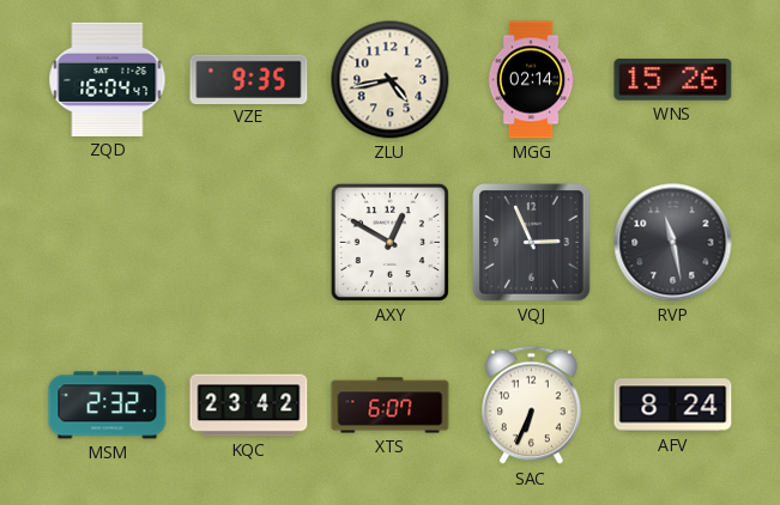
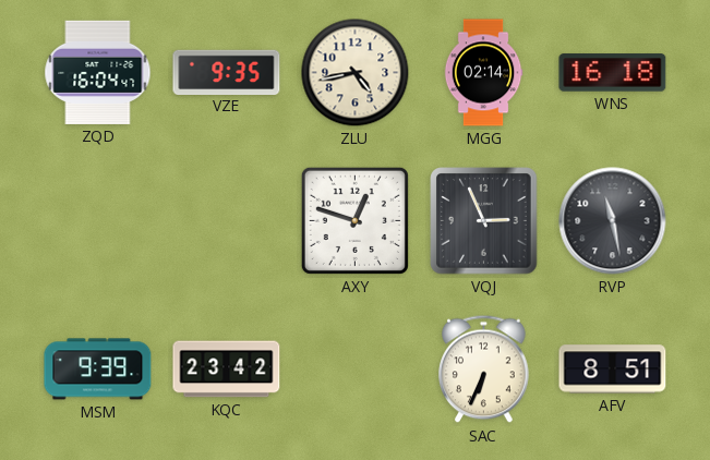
WNS: 15:26 -> 16:18
AXY: 12:50 -> 12:48
MSM: 2:32 -> 9:39
XTS: 6:07 -> none
AFV: 8:24 -> 8:51
